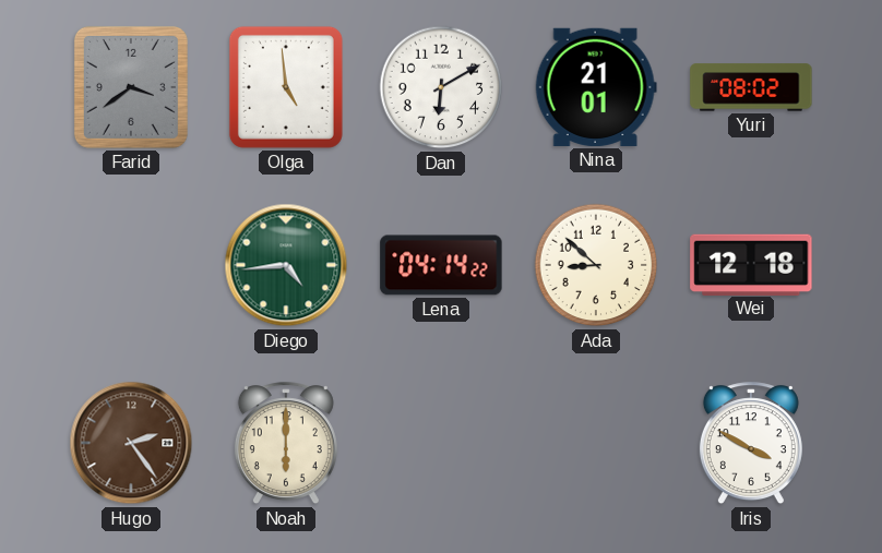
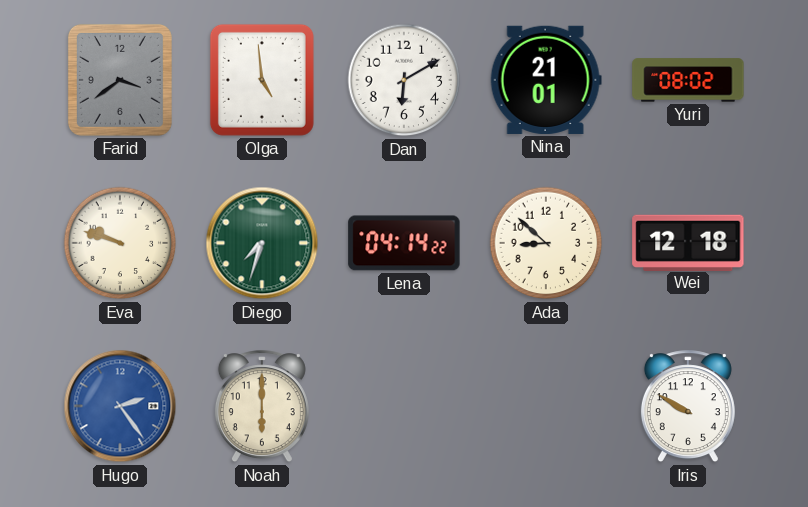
Eva: none -> 9:48
Diego: 4:44 -> 7:33
Hugo dial: brown -> blue
Iris: 3:50 -> 9:50
